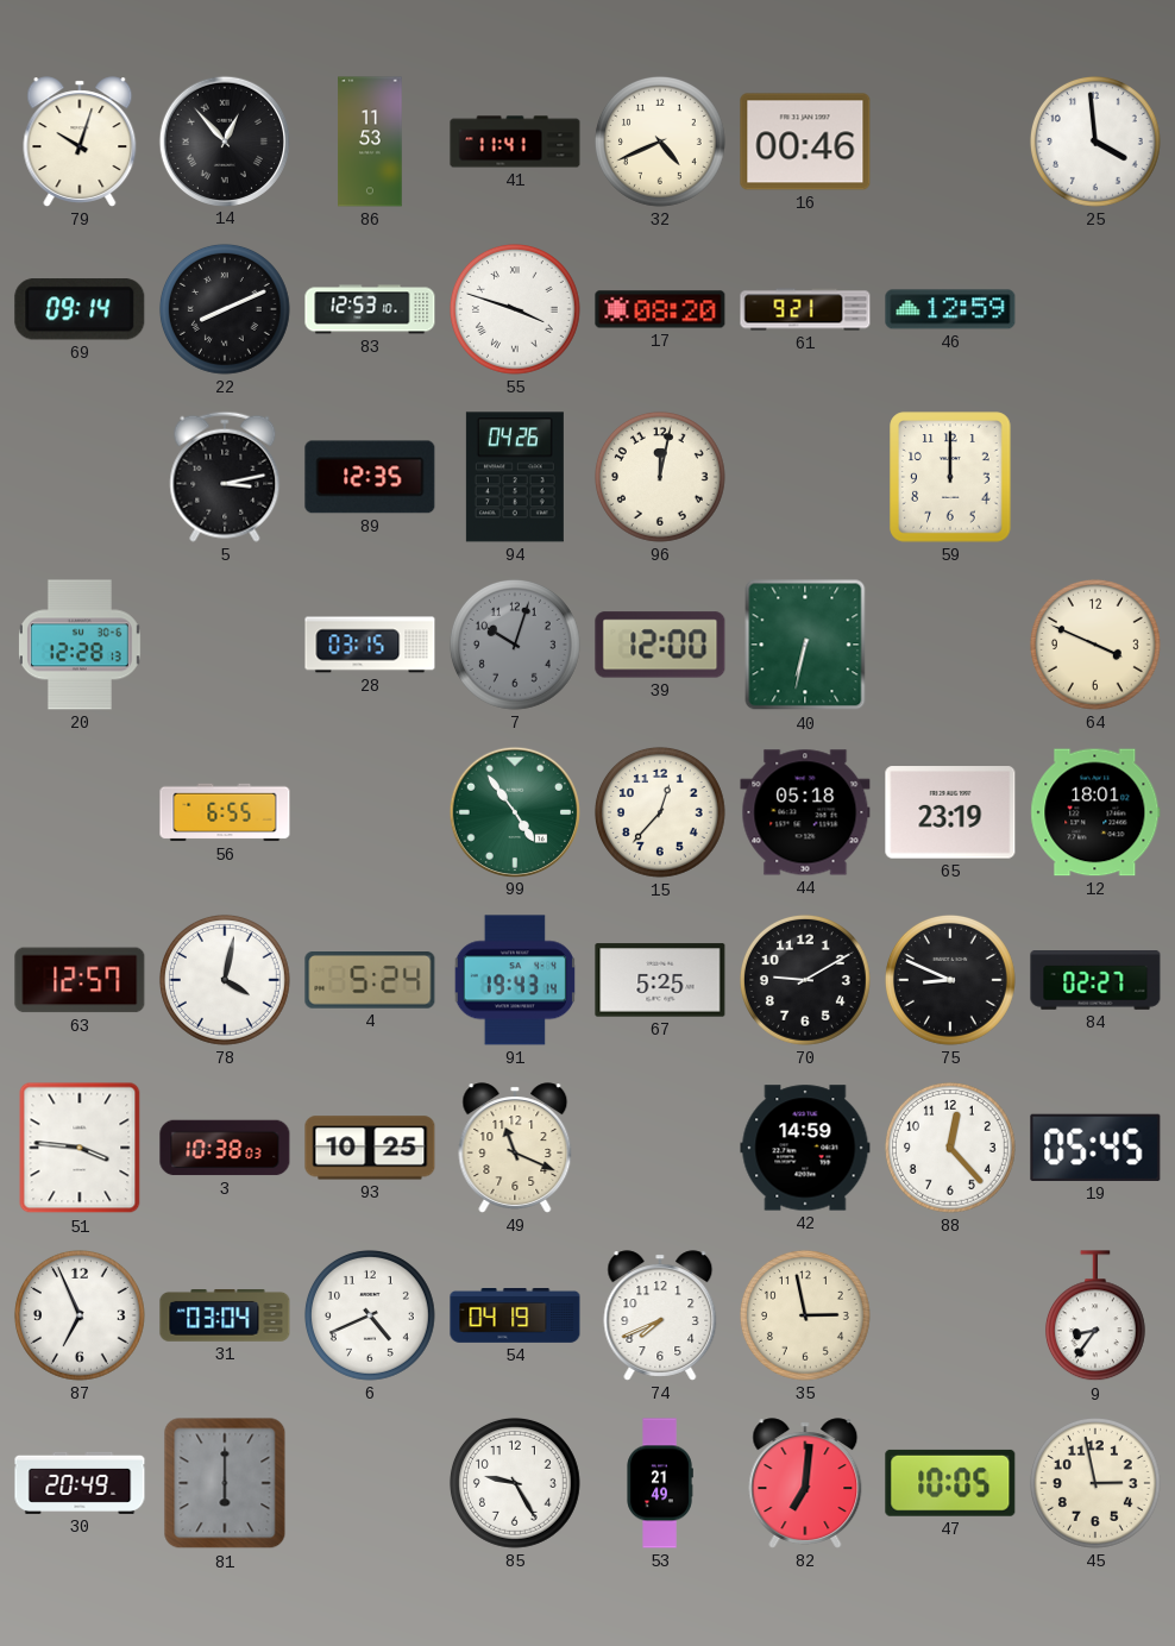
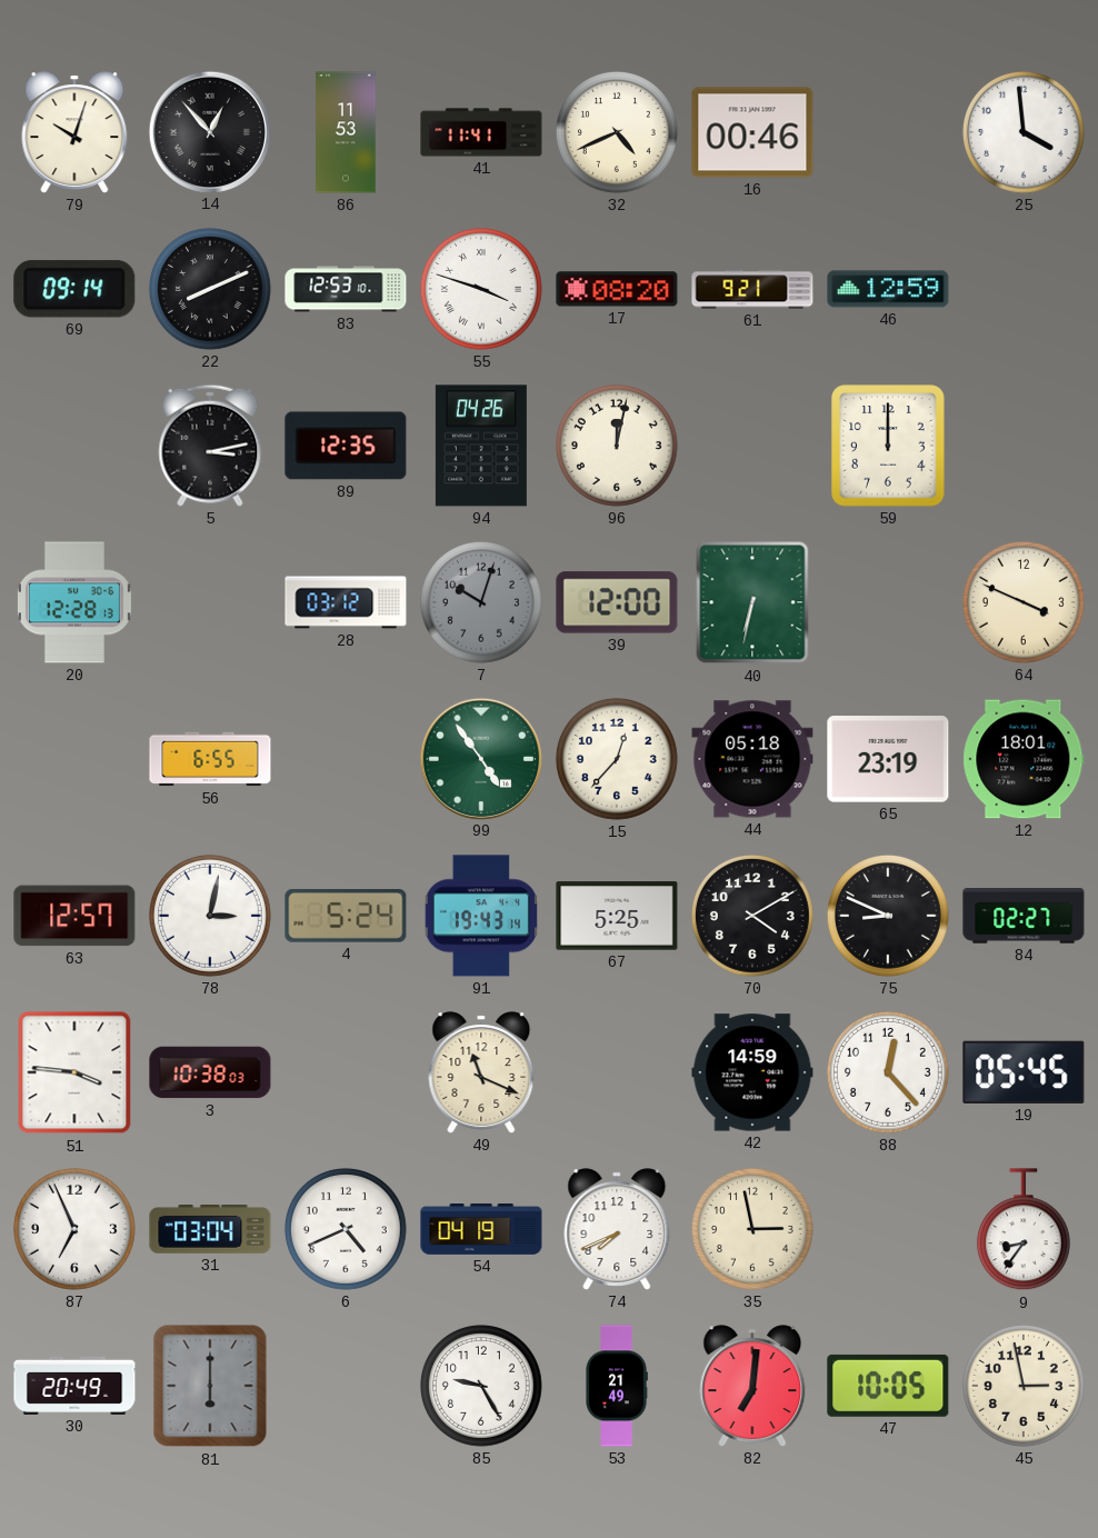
28: 03:15 -> 03:12
78: 4:02 -> 3:02
70: 9:10 -> 4:10
93: 10:25 -> none
